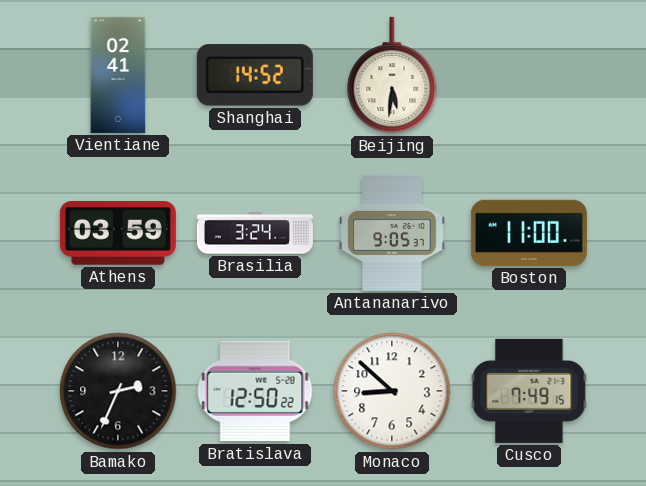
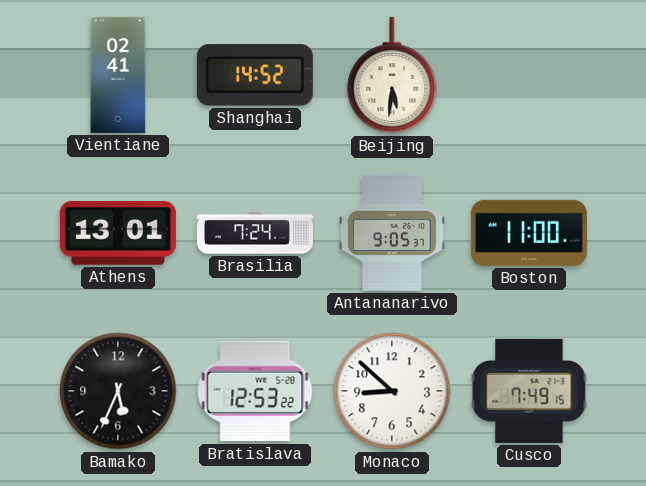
Athens: 03:59 -> 13:01
Brasilia: 3:24 -> 7:24
Bamako: 2:34 -> 5:34
Bratislava: 12:50 -> 12:53
